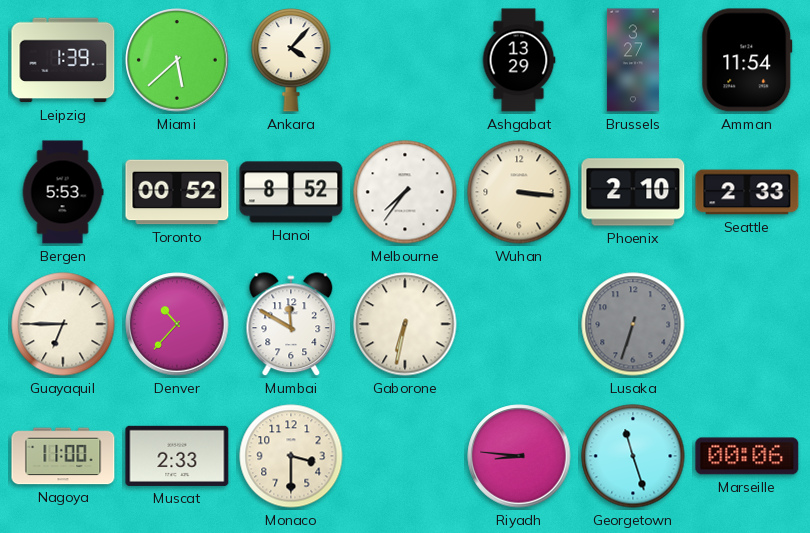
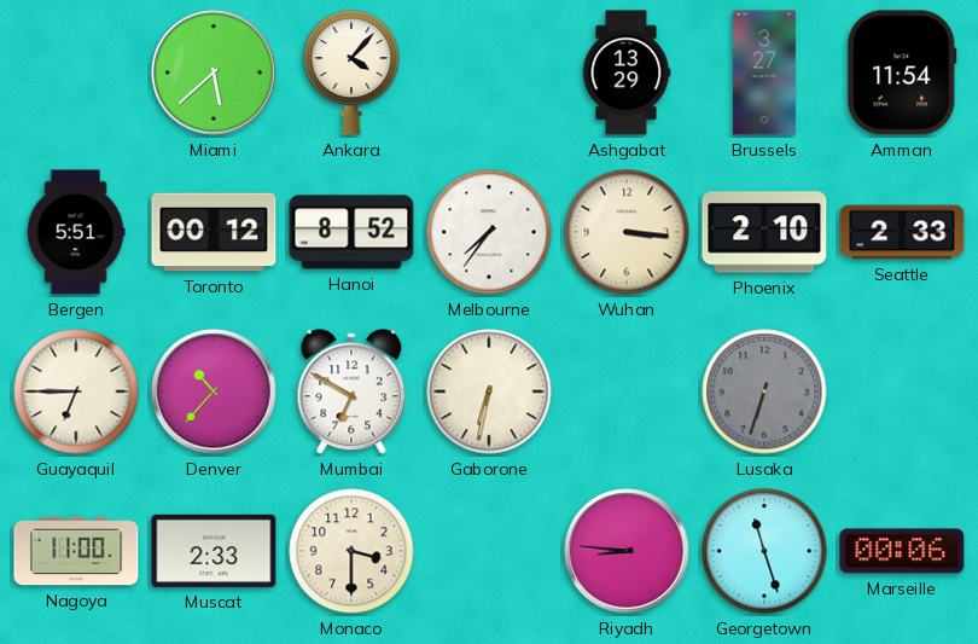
Leipzig: 1:39 -> none
Bergen: 5:53 -> 5:51
Toronto: 00:52 -> 00:12
Mumbai: 11:50 -> 6:50
